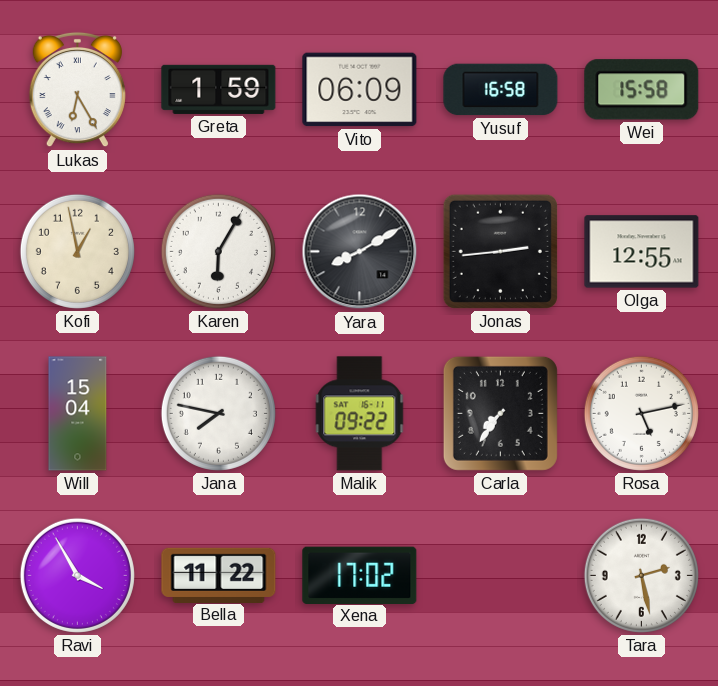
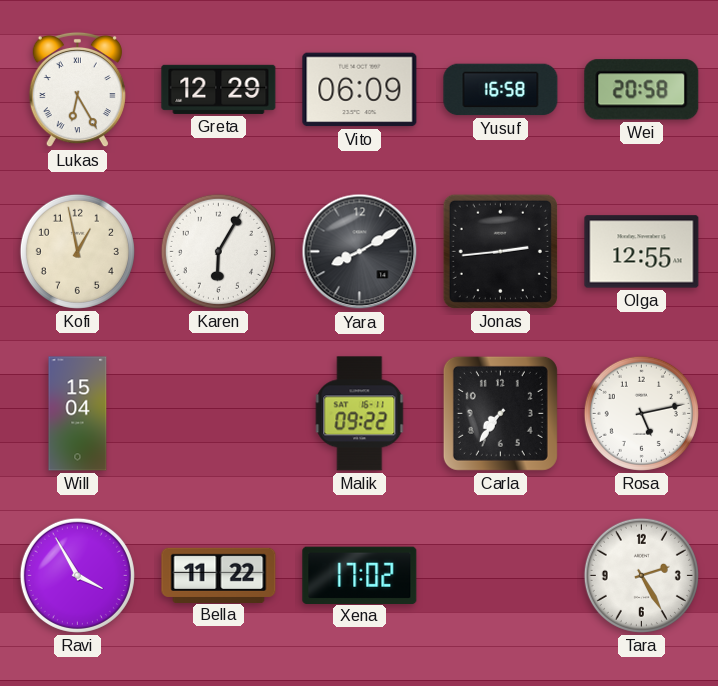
Greta: 1:59 -> 12:29
Wei: 15:58 -> 20:58
Jana: 7:47 -> none
Tara: 2:28 -> 2:25
